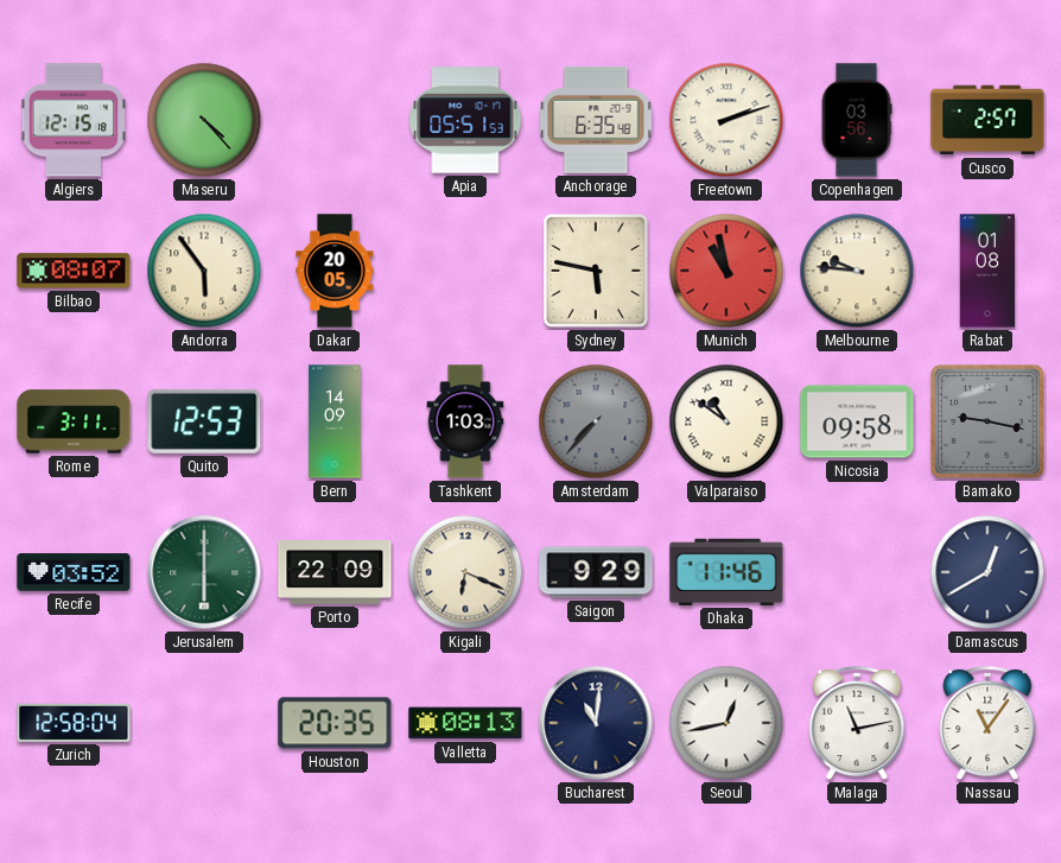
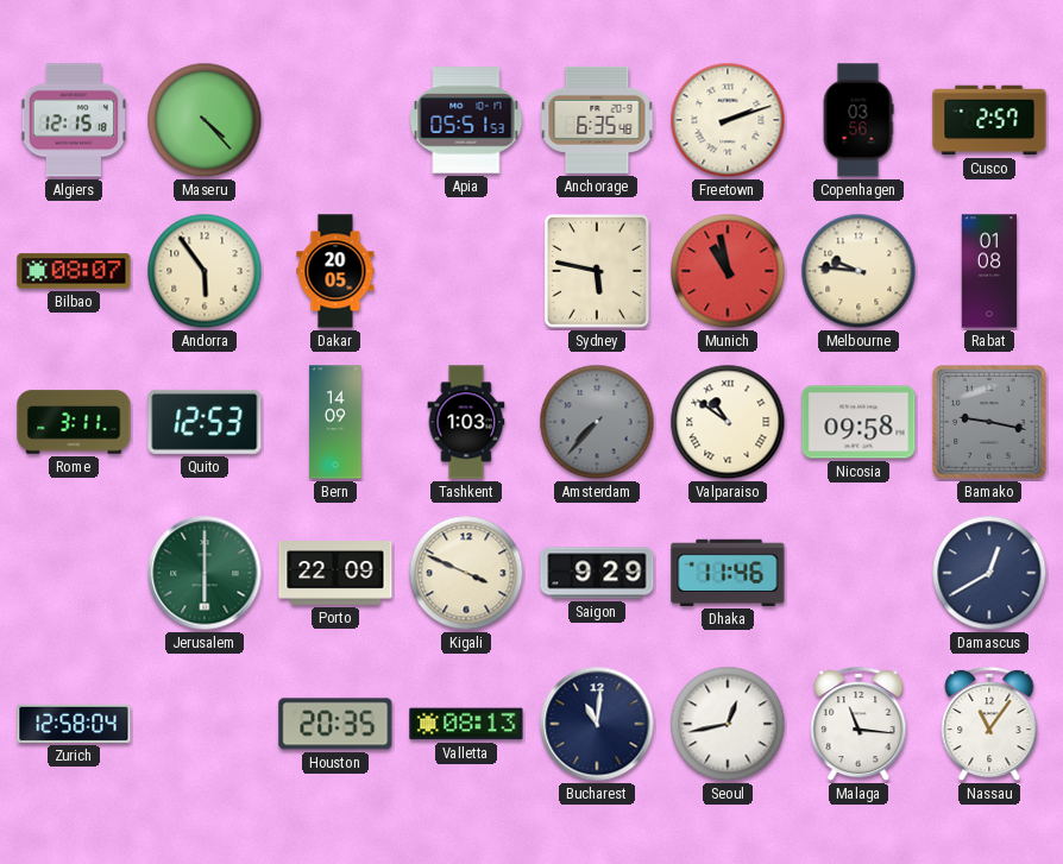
Recife: 03:52 -> none
Kigali: 6:19 -> 3:49
Malaga: 11:13 -> 11:16
